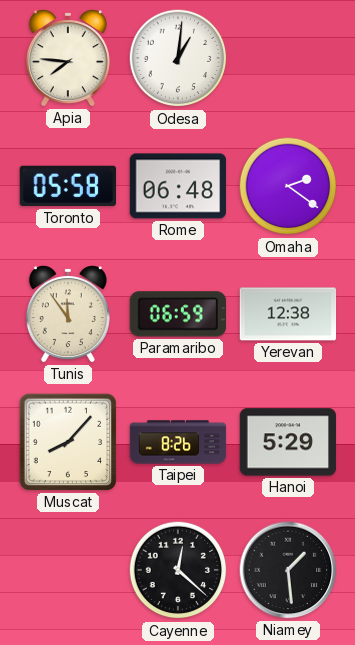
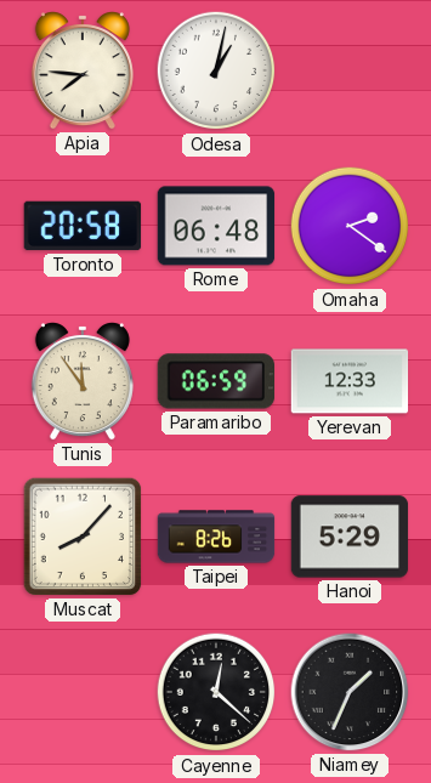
Odesa: 1:01 -> 1:02
Toronto: 05:58 -> 20:58
Yerevan: 12:38 -> 12:33
Niamey: 1:29 -> 1:34
